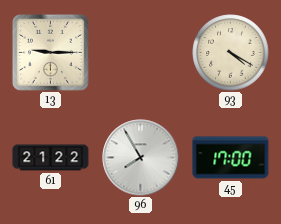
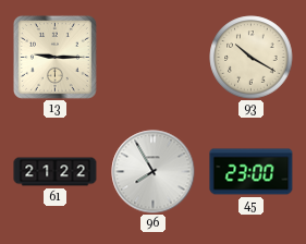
93: 4:20 -> 10:20
45: 17:00 -> 23:00
